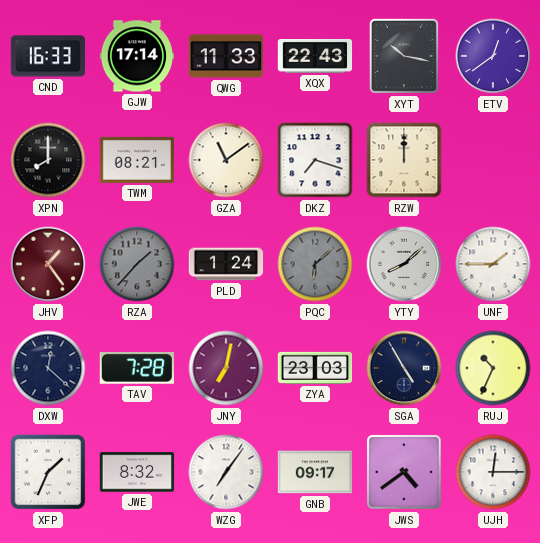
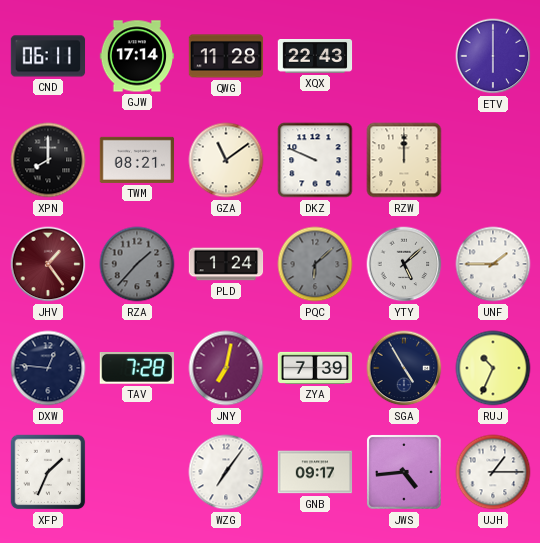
CND: 16:33 -> 06:11
QWG: 11:33 -> 11:28
XYT: 10:17 -> none
ETV: 12:39 -> 6:00
DKZ: 7:18 -> 9:49
YTY: 8:08 -> 5:08
DXW: 12:22 -> 12:46
ZYA: 23:03 -> 7:39
JWE: 8:32 -> none
JWS: 4:39 -> 4:44
UJH: 12:15 -> 1:15
